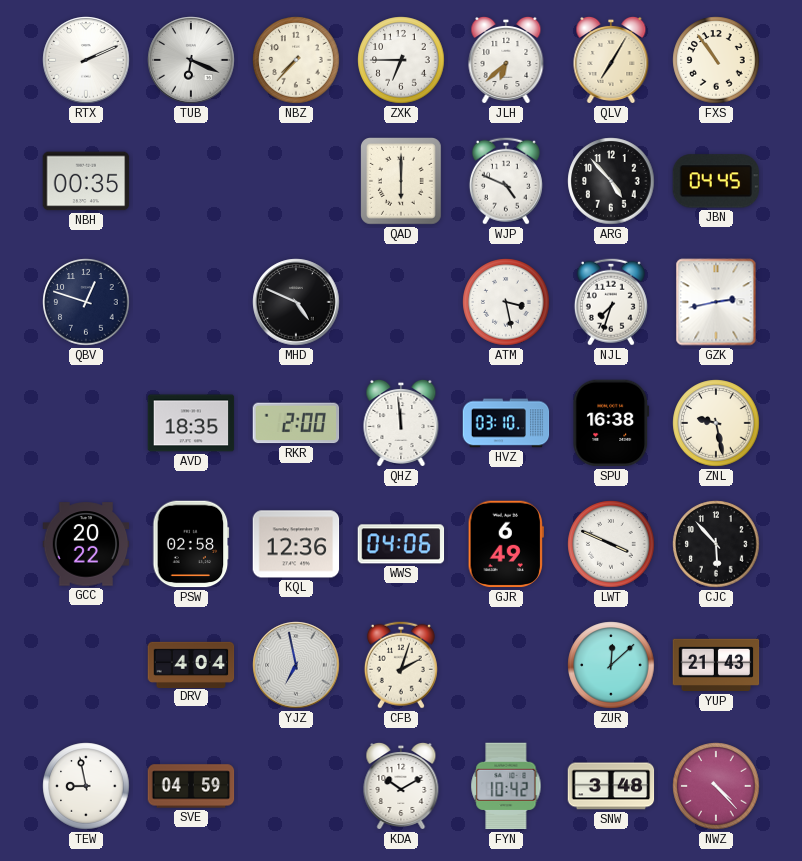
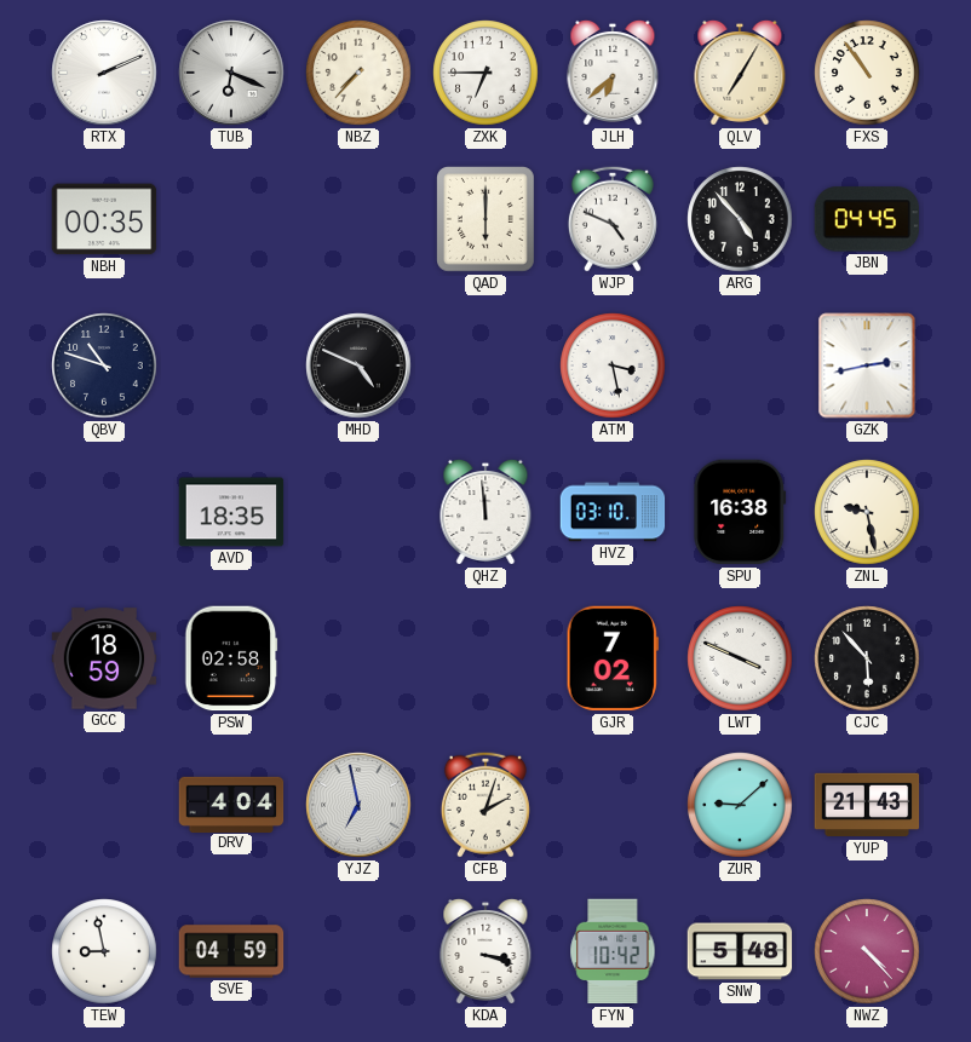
QBV: 12:48 -> 10:48
NJL: 7:33 -> none
RKR: 2:00 -> none
GCC: 20:22 -> 18:59
KQL: 12:36 -> none
WWS: 04:06 -> none
GJR: 6:49 -> 7:02
ZUR: 12:08 -> 9:08
KDA: 10:10 -> 3:18
SNW: 3:48 -> 5:48
